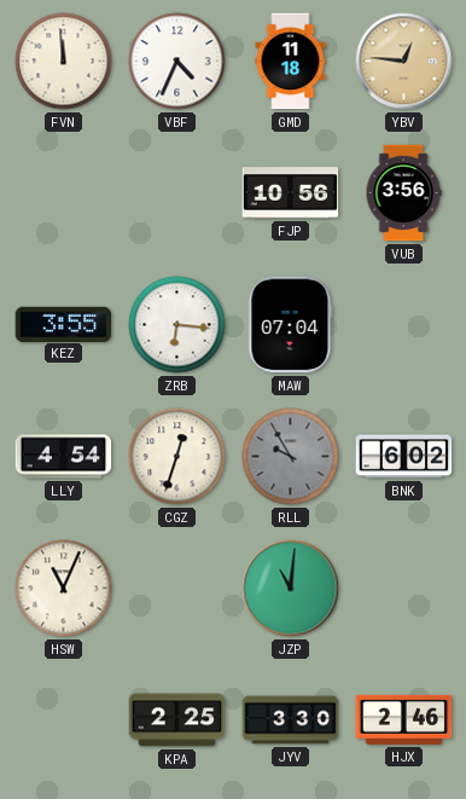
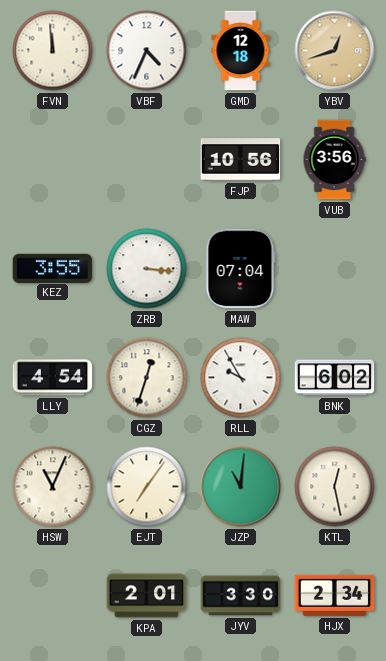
GMD: 11:18 -> 12:18
YBV: 12:46 -> 12:42
ZRB: 6:16 -> 3:16
RLL dial: grey -> white
EJT: none -> 7:06
KTL: none -> 12:28
KPA: 2:25 -> 2:01
HJX: 2:46 -> 2:34
